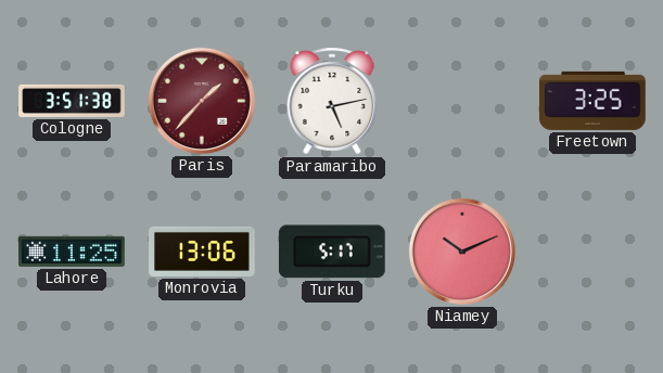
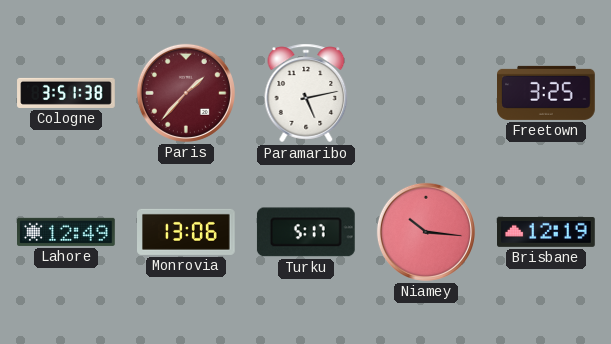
Lahore: 11:25 -> 12:49
Niamey: 10:11 -> 10:16
Brisbane: none -> 12:19
